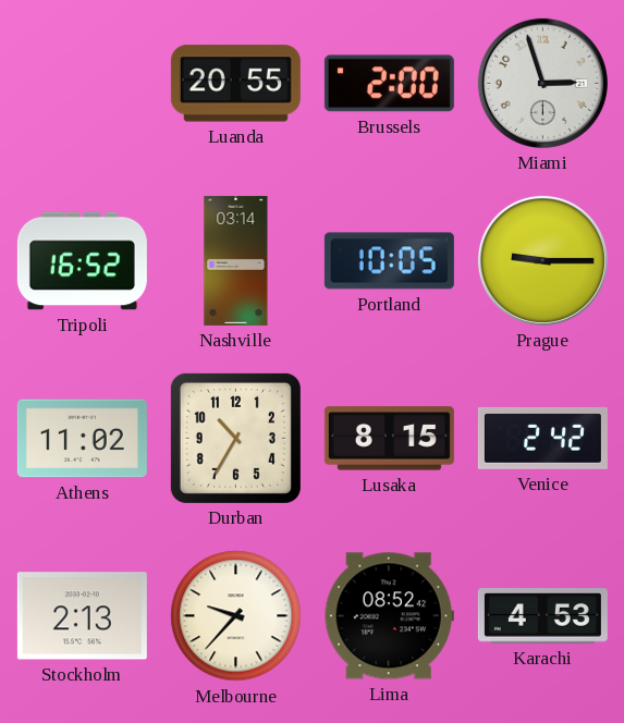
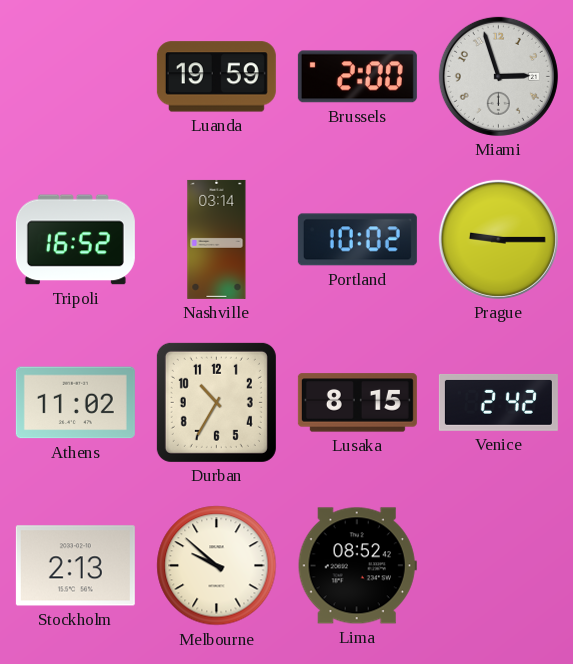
Luanda: 20:55 -> 19:59
Portland: 10:05 -> 10:02
Melbourne: 9:37 -> 9:52
Karachi: 4:53 -> none
